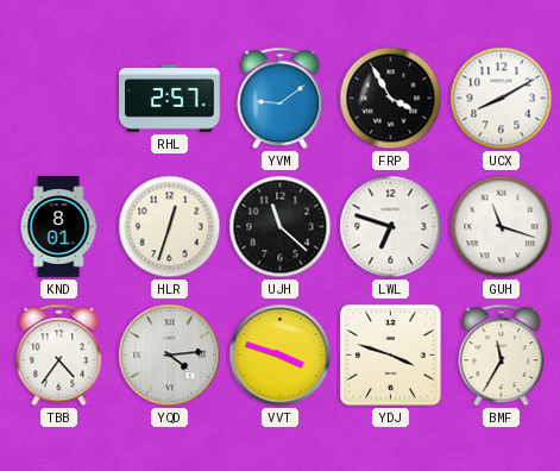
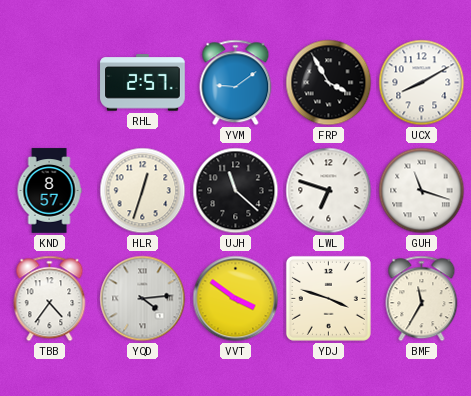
KND: 8:01 -> 8:57
VVT: 3:48 -> 3:51
